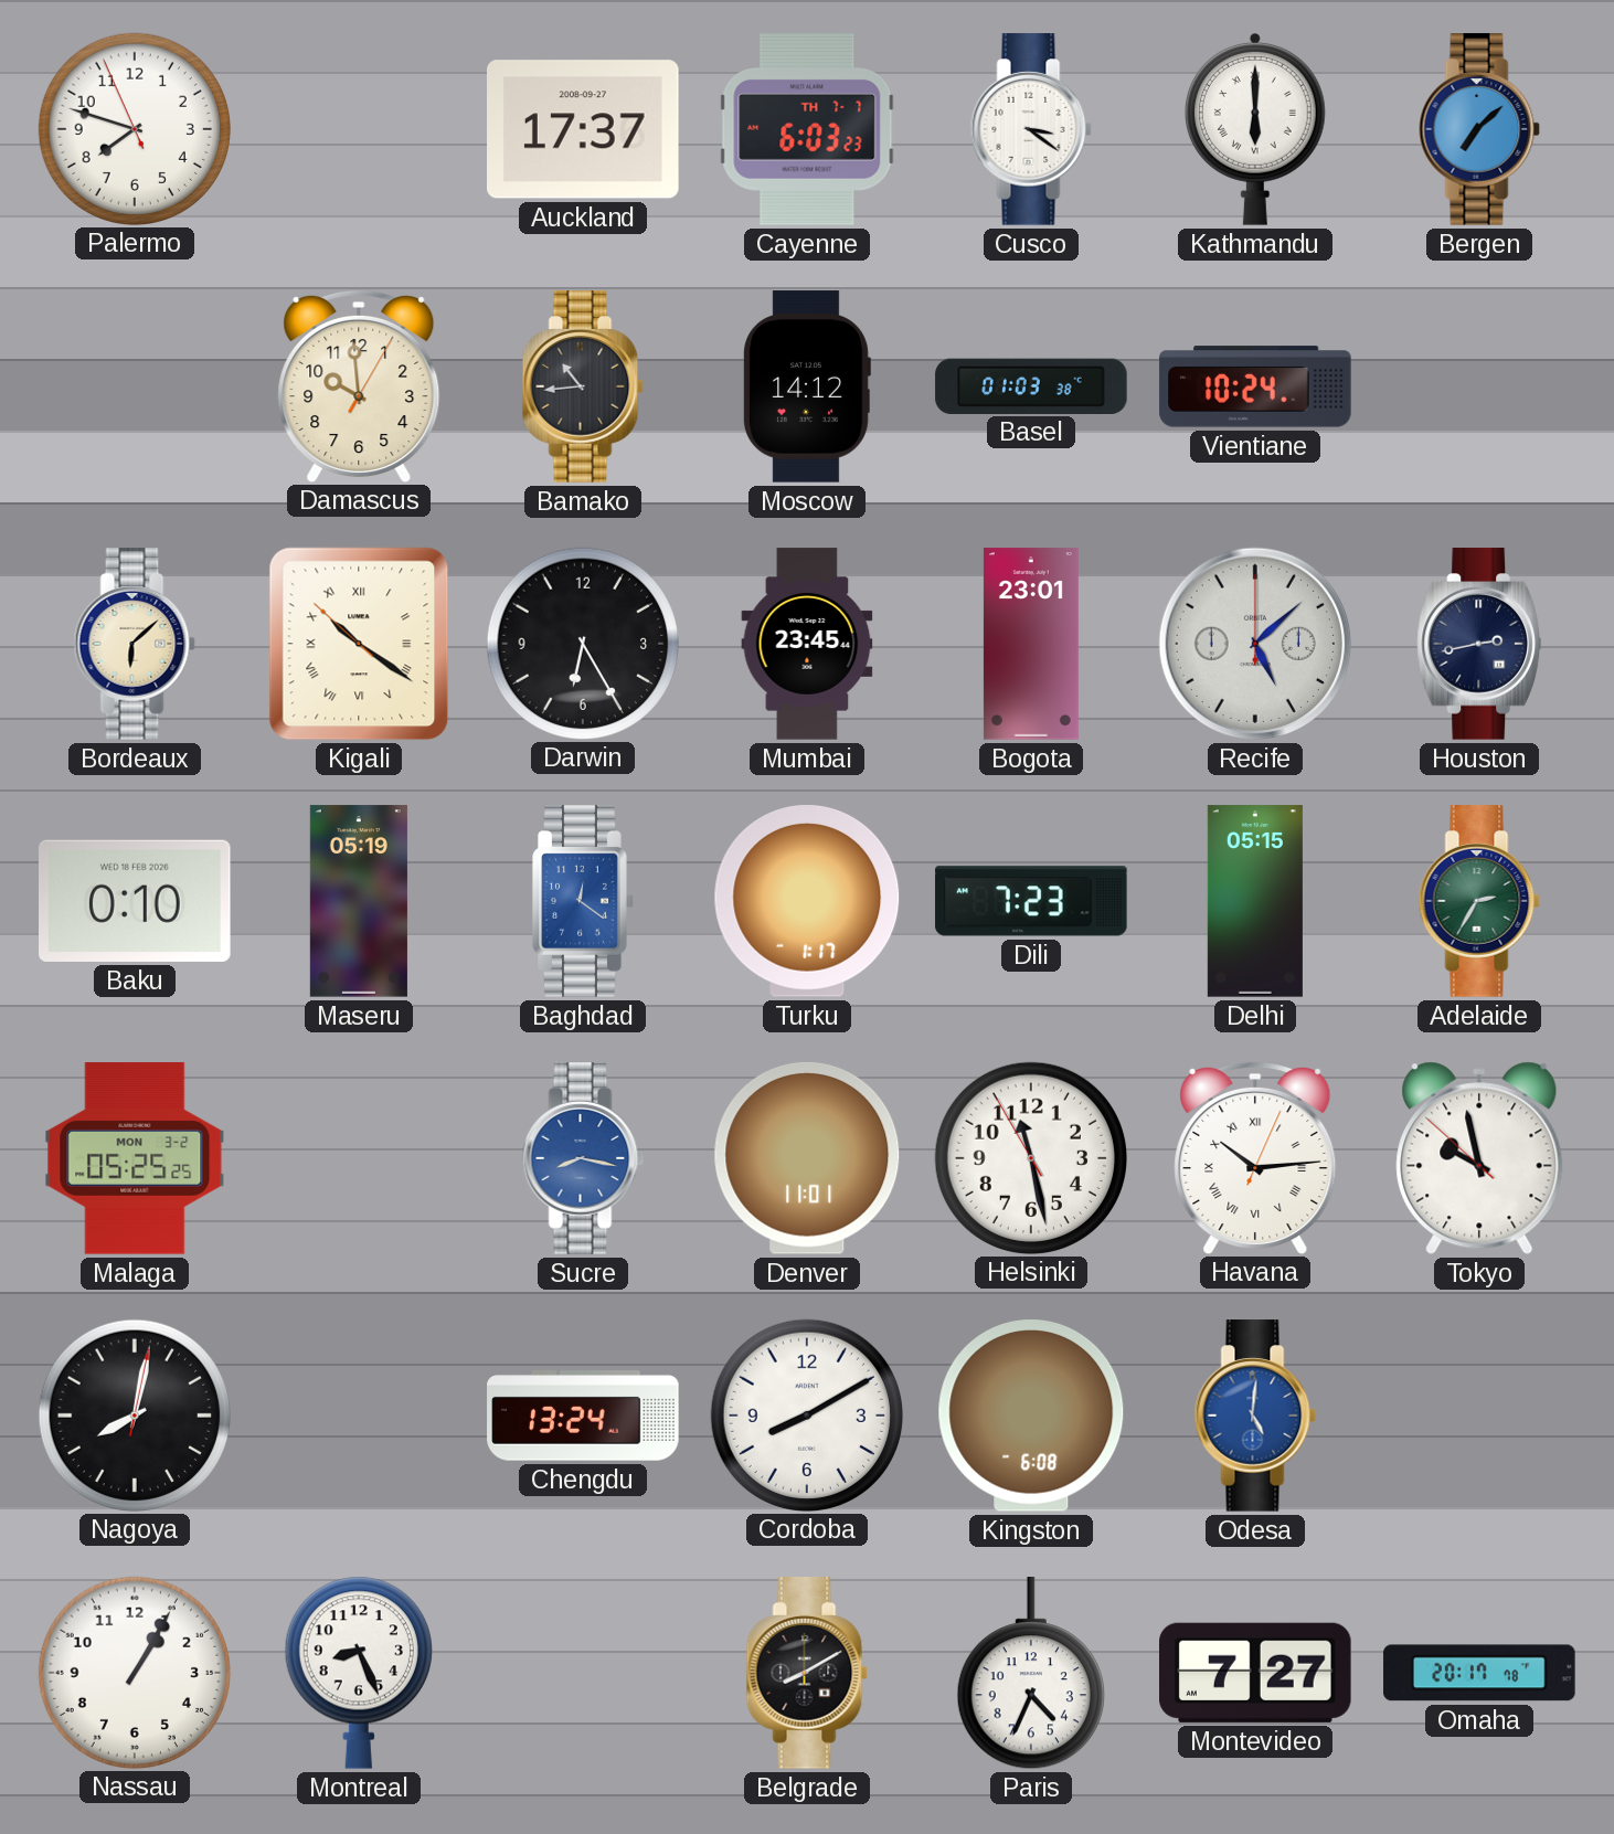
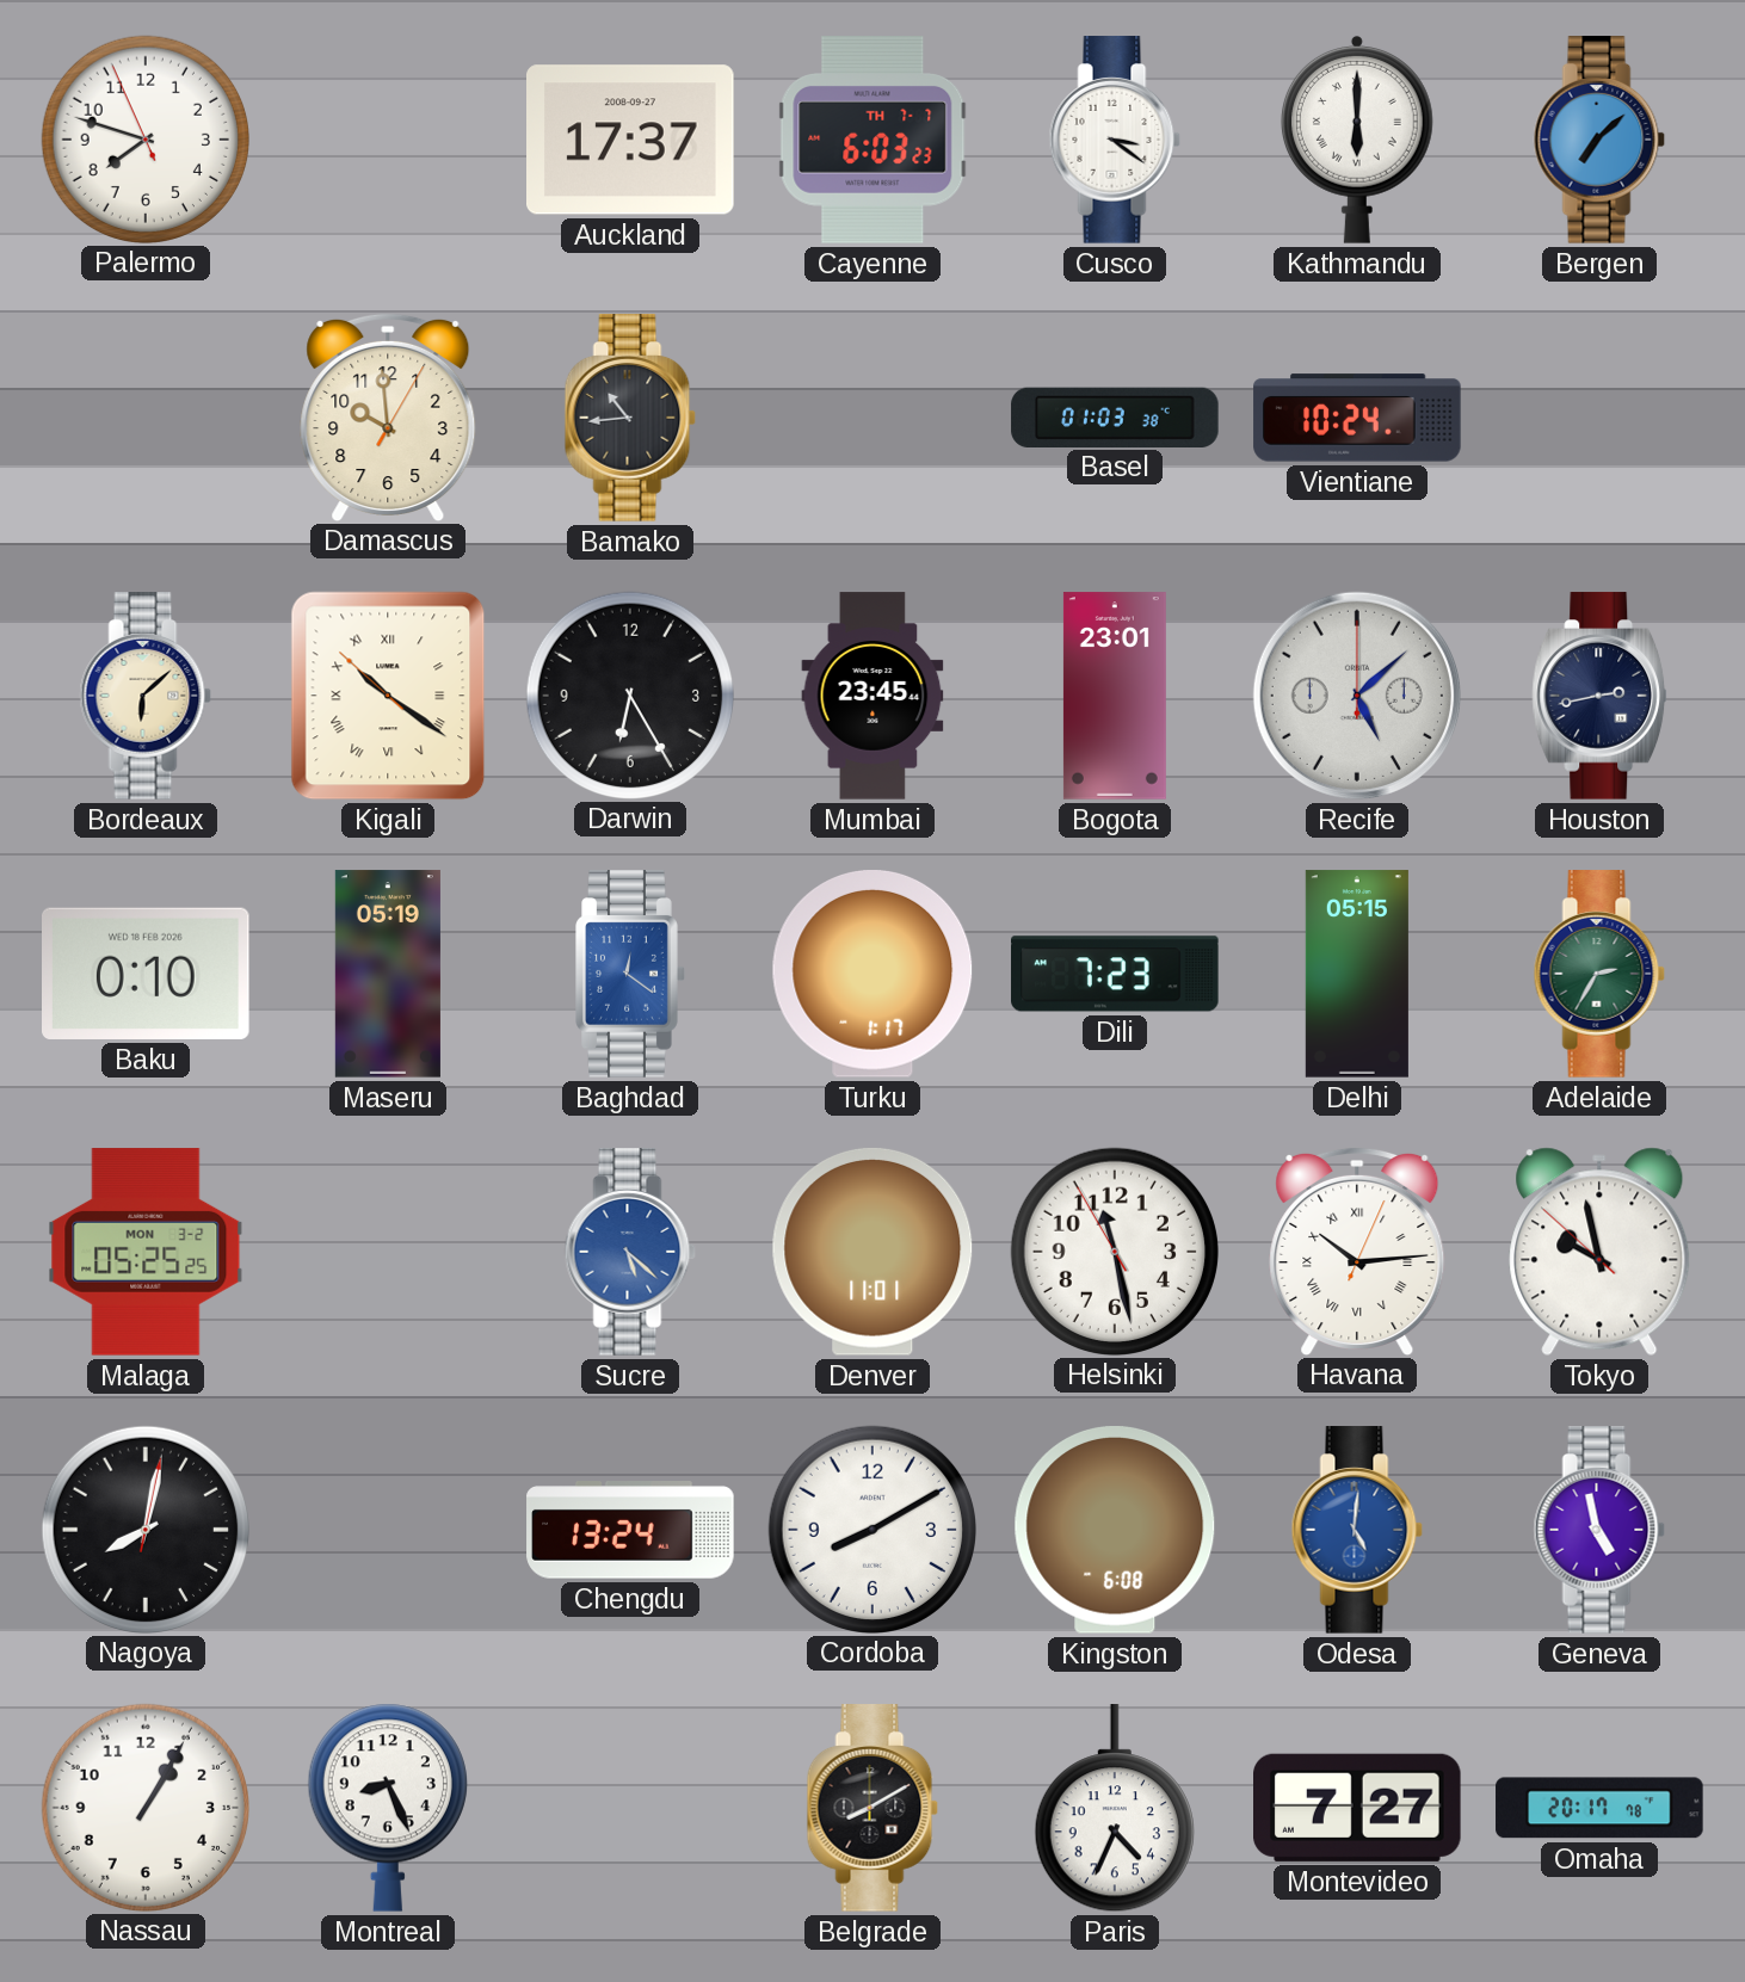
Moscow: 14:12 -> none
Sucre: 8:17 -> 5:22
Geneva: none -> 4:58
